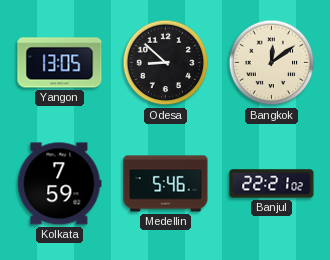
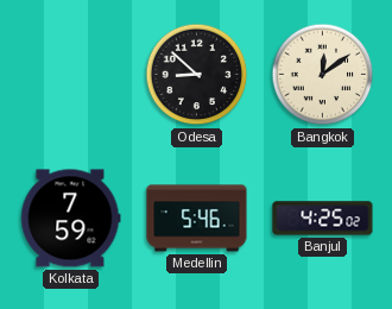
Yangon: 13:05 -> none
Banjul: 22:21 -> 4:25
